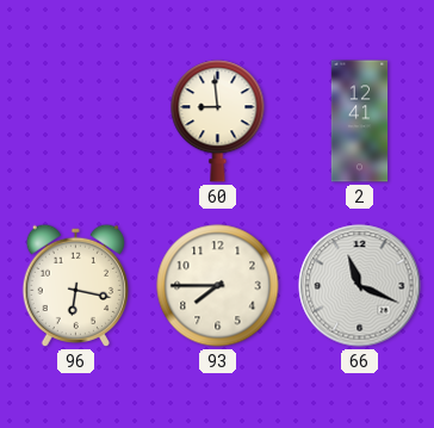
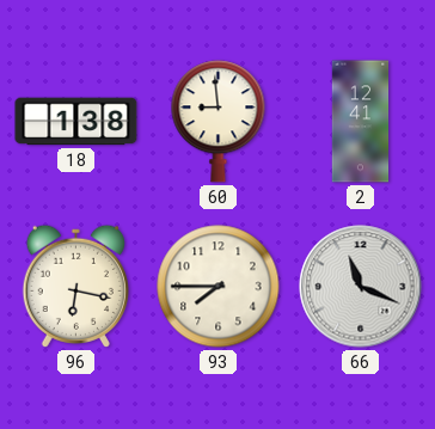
18: none -> 1:38
